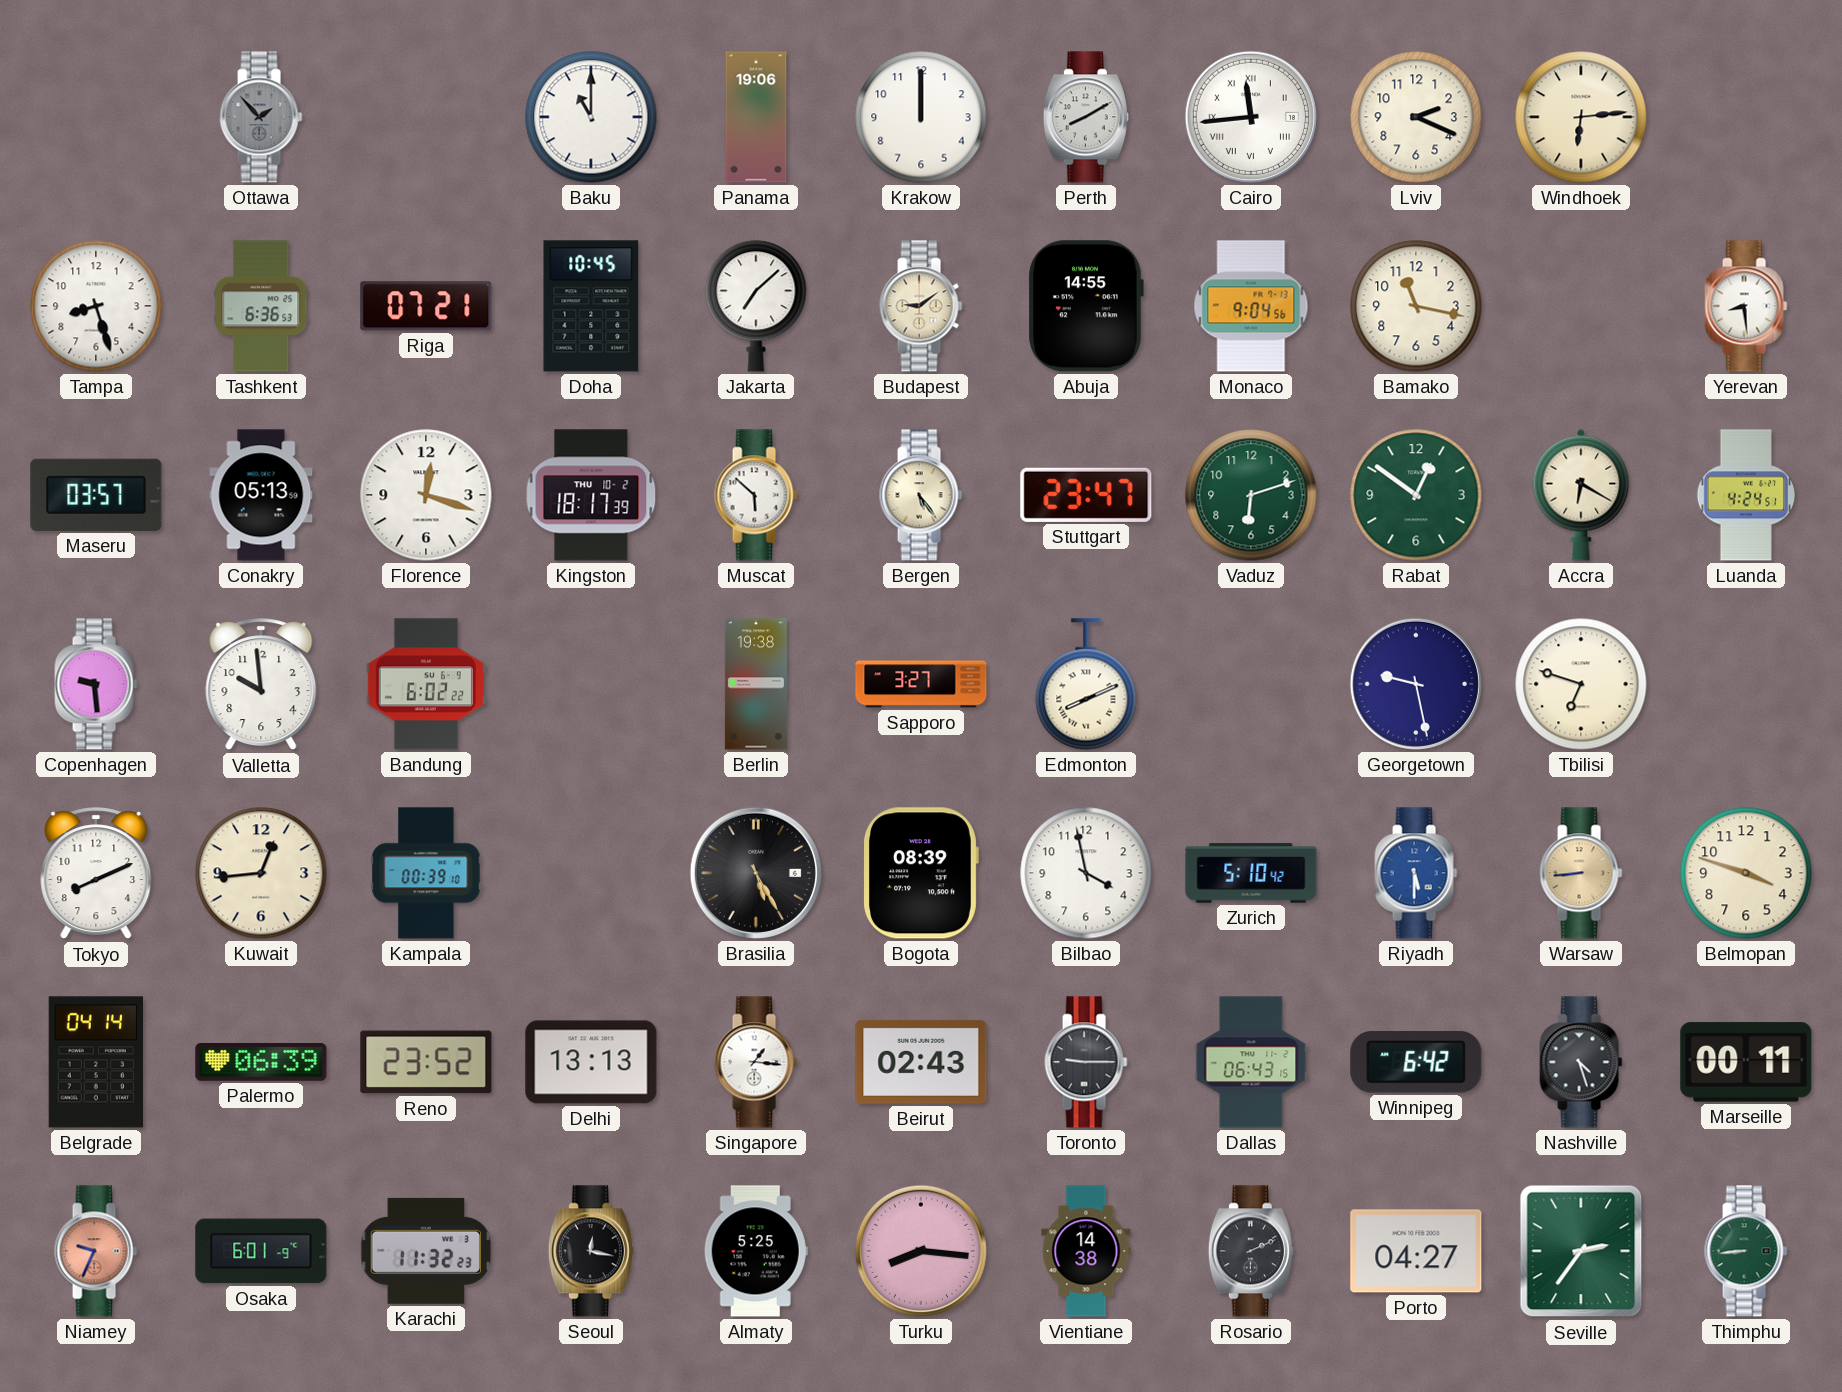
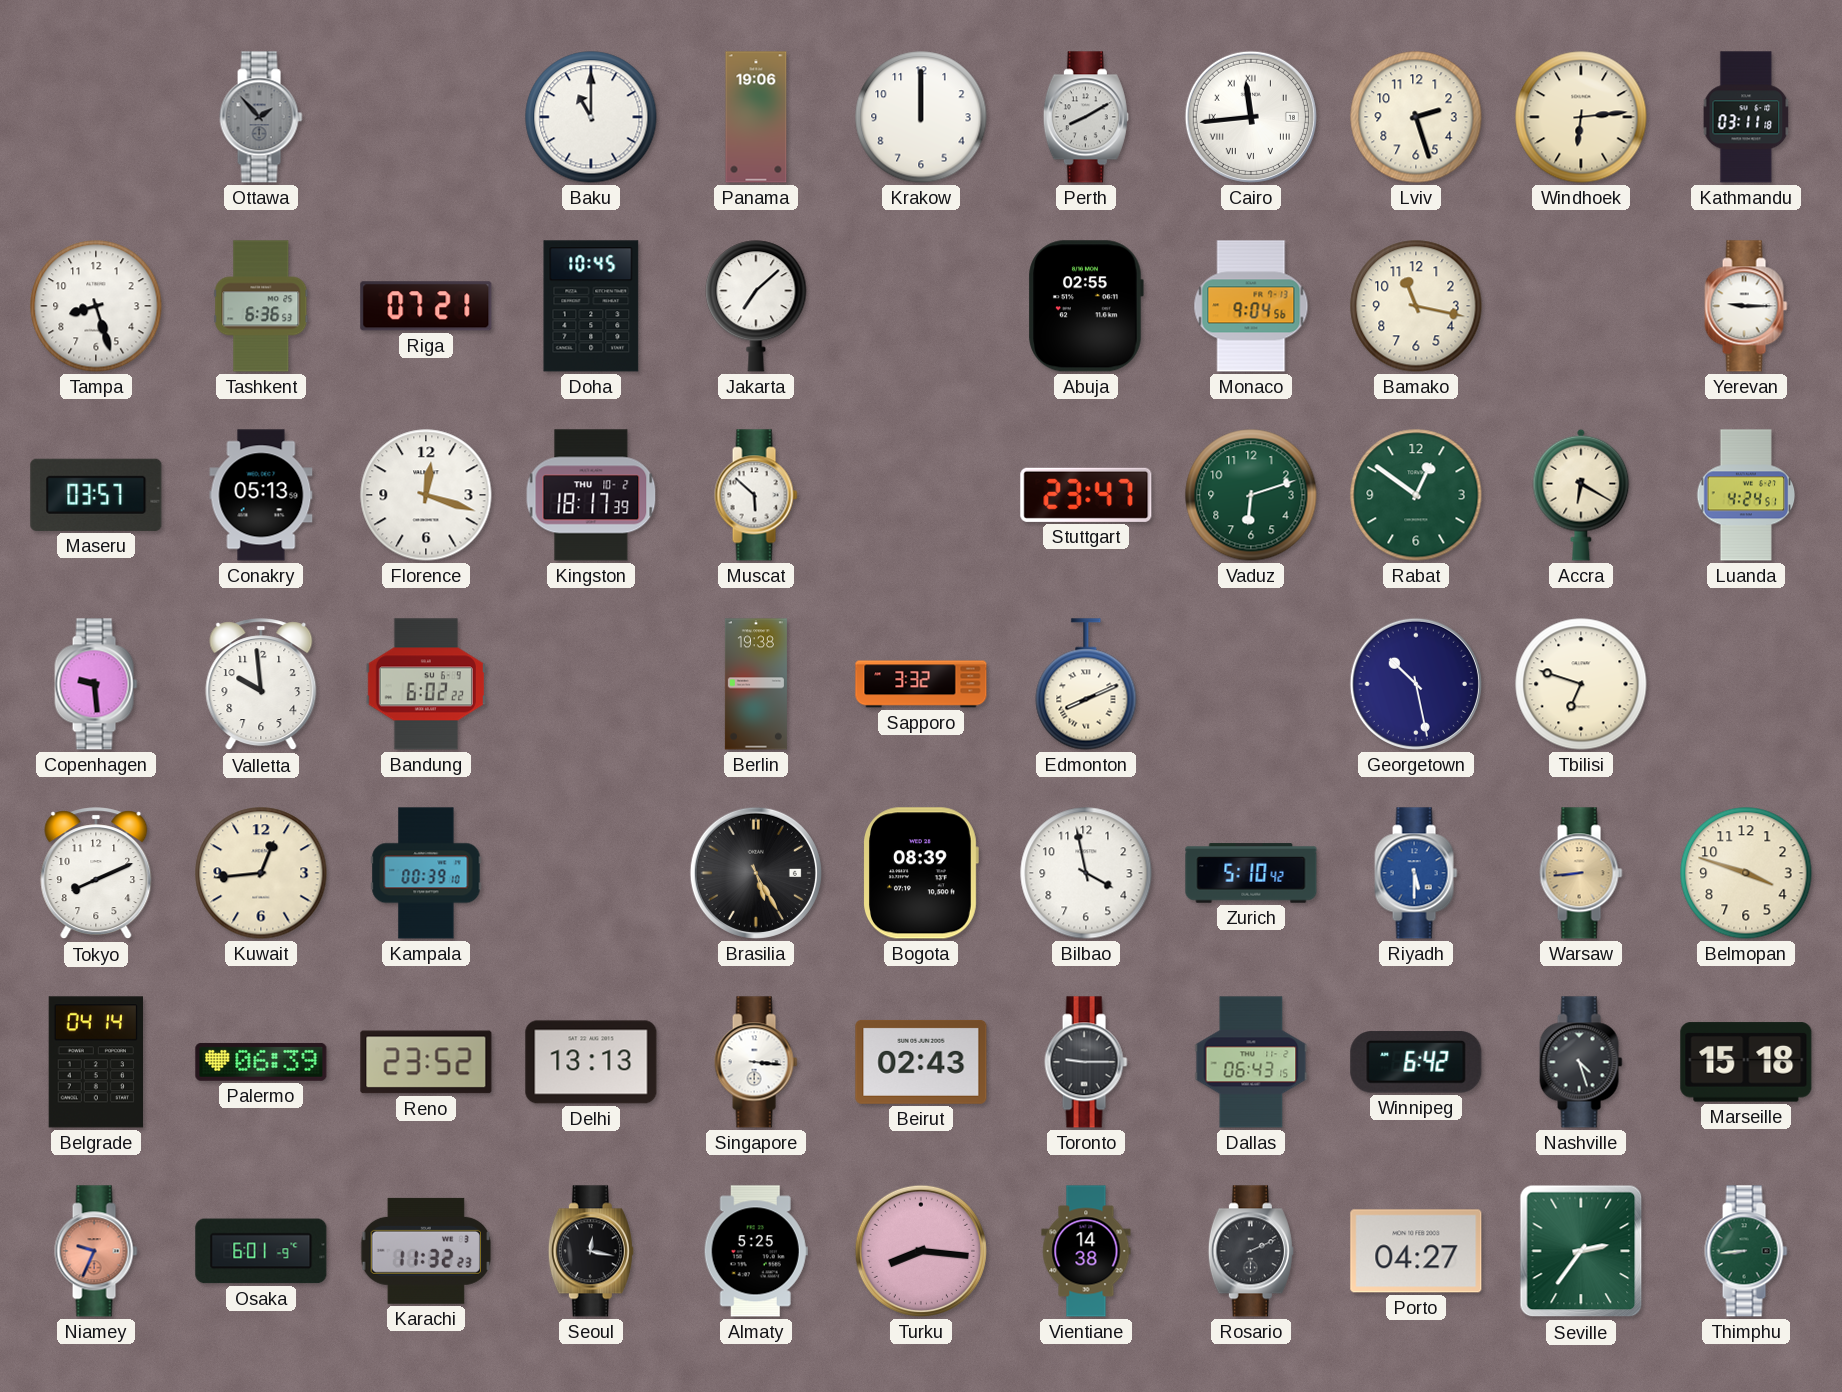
Lviv: 2:19 -> 2:27
Kathmandu: none -> 03:11
Budapest: 9:09 -> none
Abuja: 14:55 -> 02:55
Yerevan: 8:29 -> 9:15
Bergen: 5:24 -> none
Sapporo: 3:27 -> 3:32
Georgetown: 9:28 -> 10:28
Singapore: 1:16 -> 3:16
Marseille: 00:11 -> 15:18
